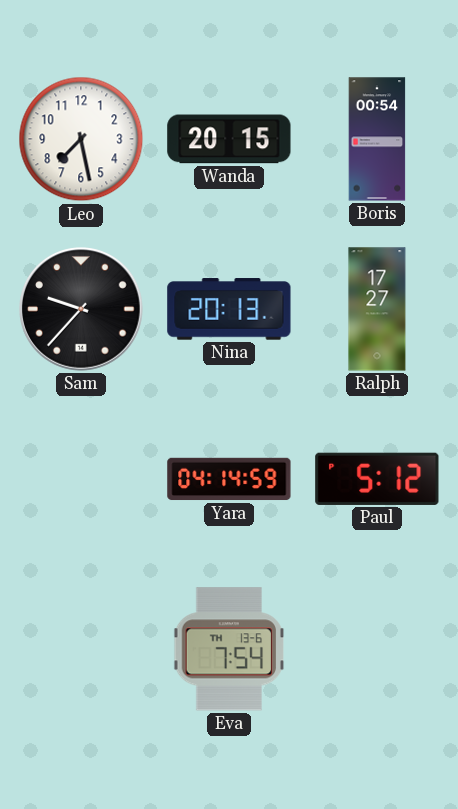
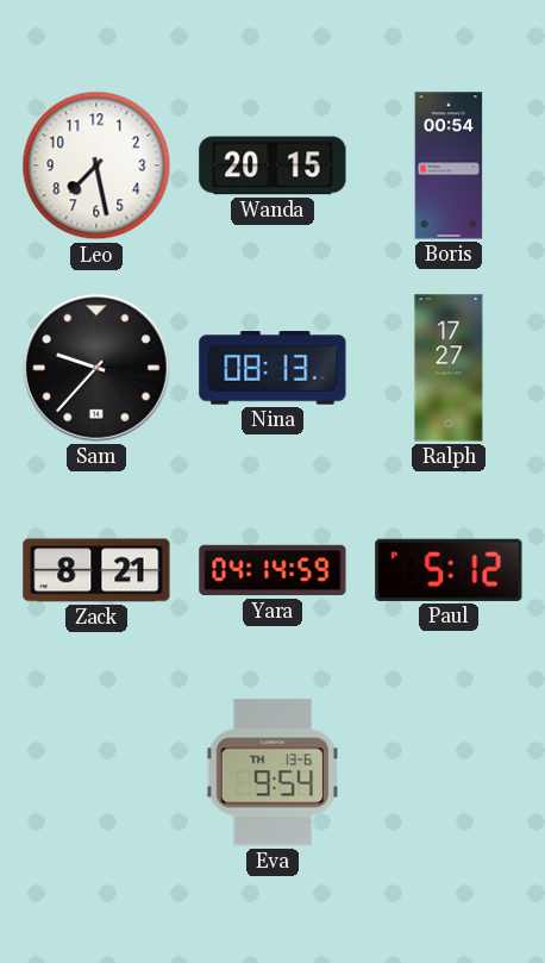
Nina: 20:13 -> 08:13
Zack: none -> 8:21
Eva: 7:54 -> 9:54
